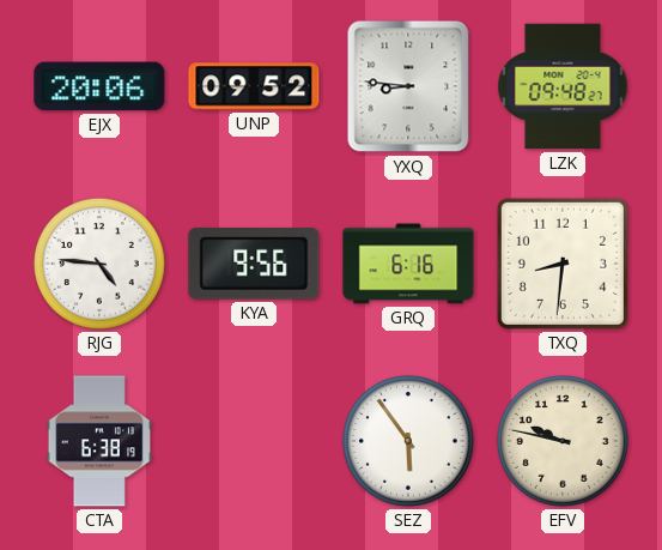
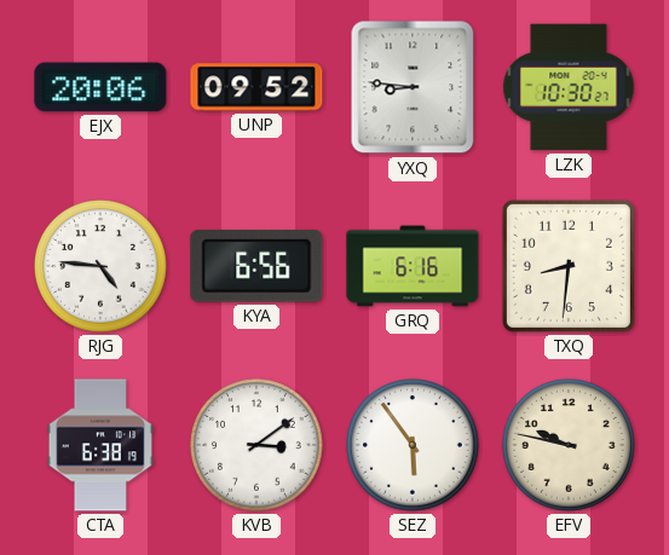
LZK: 09:48 -> 10:30
KYA: 9:56 -> 6:56
KVB: none -> 3:09
